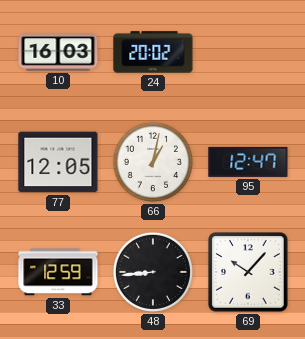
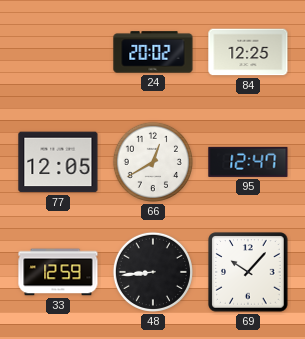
10: 16:03 -> none
84: none -> 12:25
66: 1:02 -> 12:40
